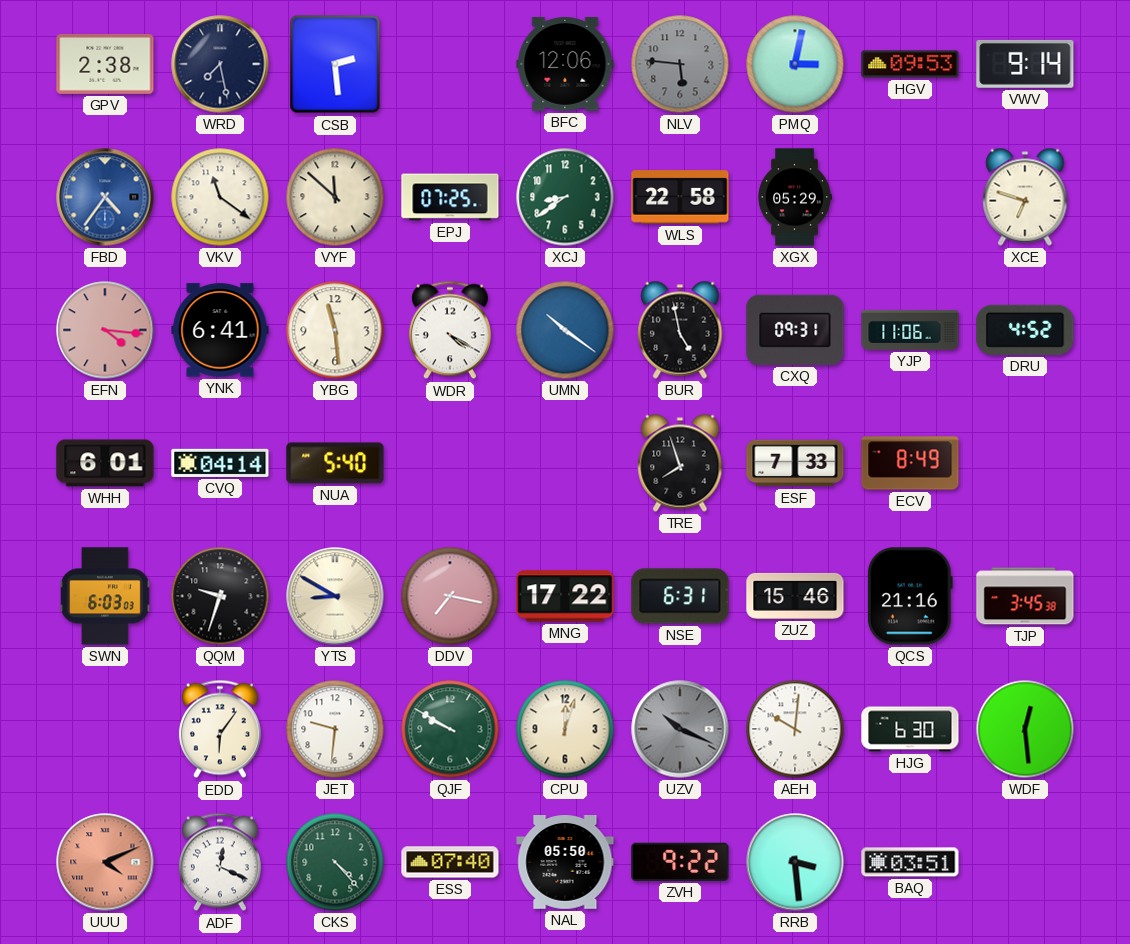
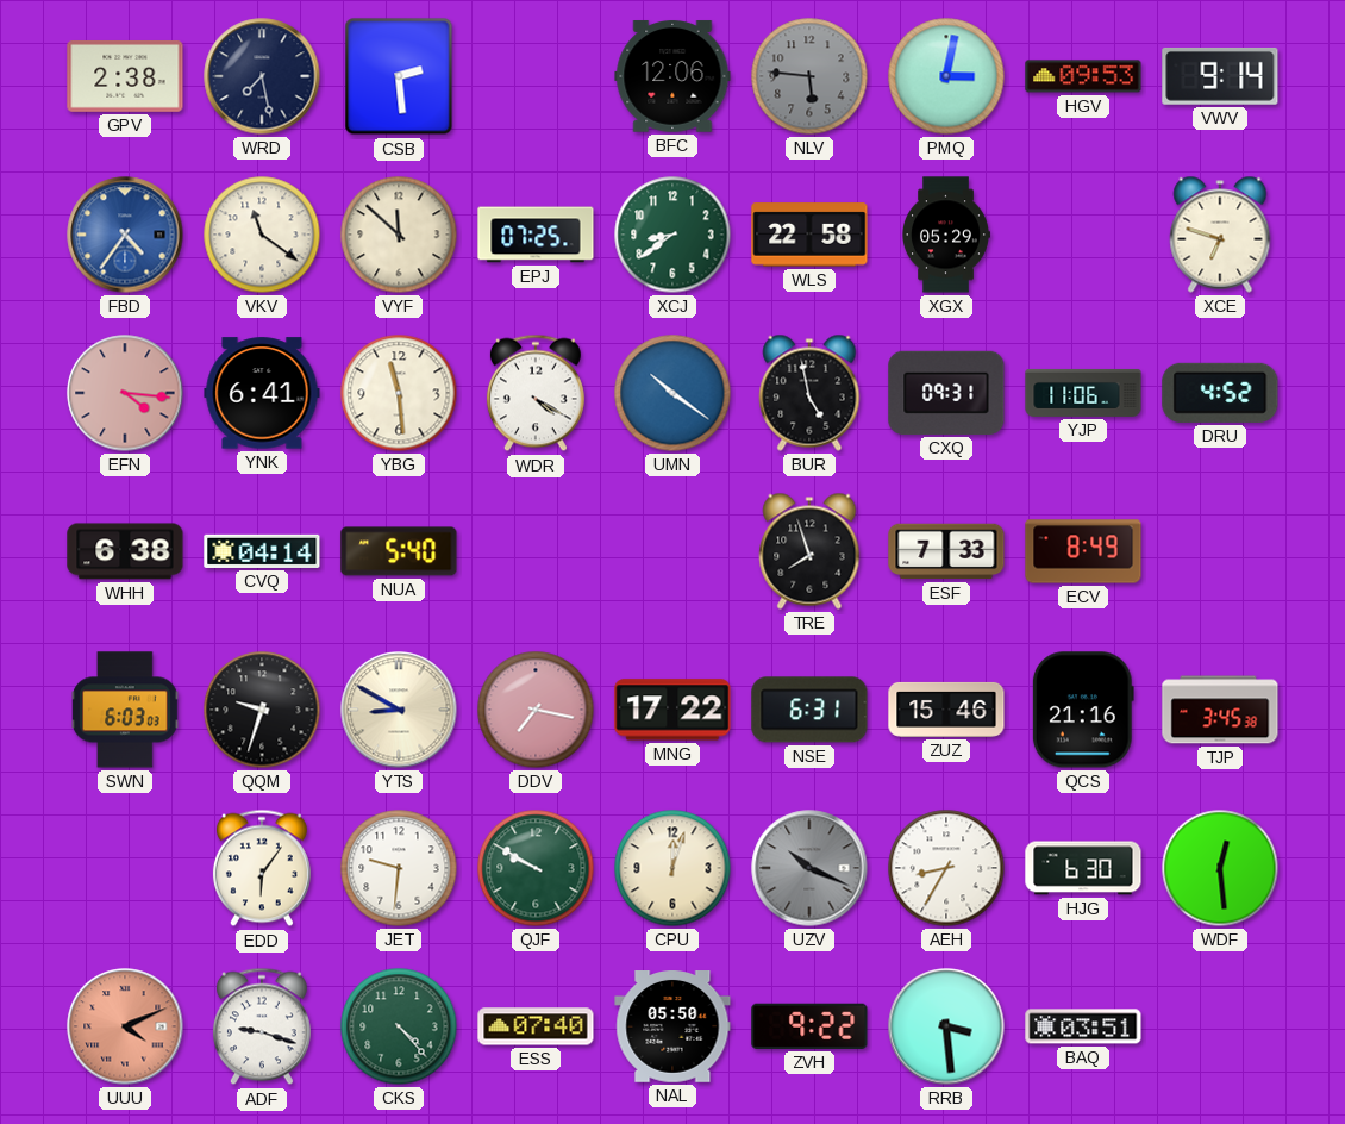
WHH: 6:01 -> 6:38
AEH: 10:01 -> 8:35
ADF: 12:19 -> 9:18
